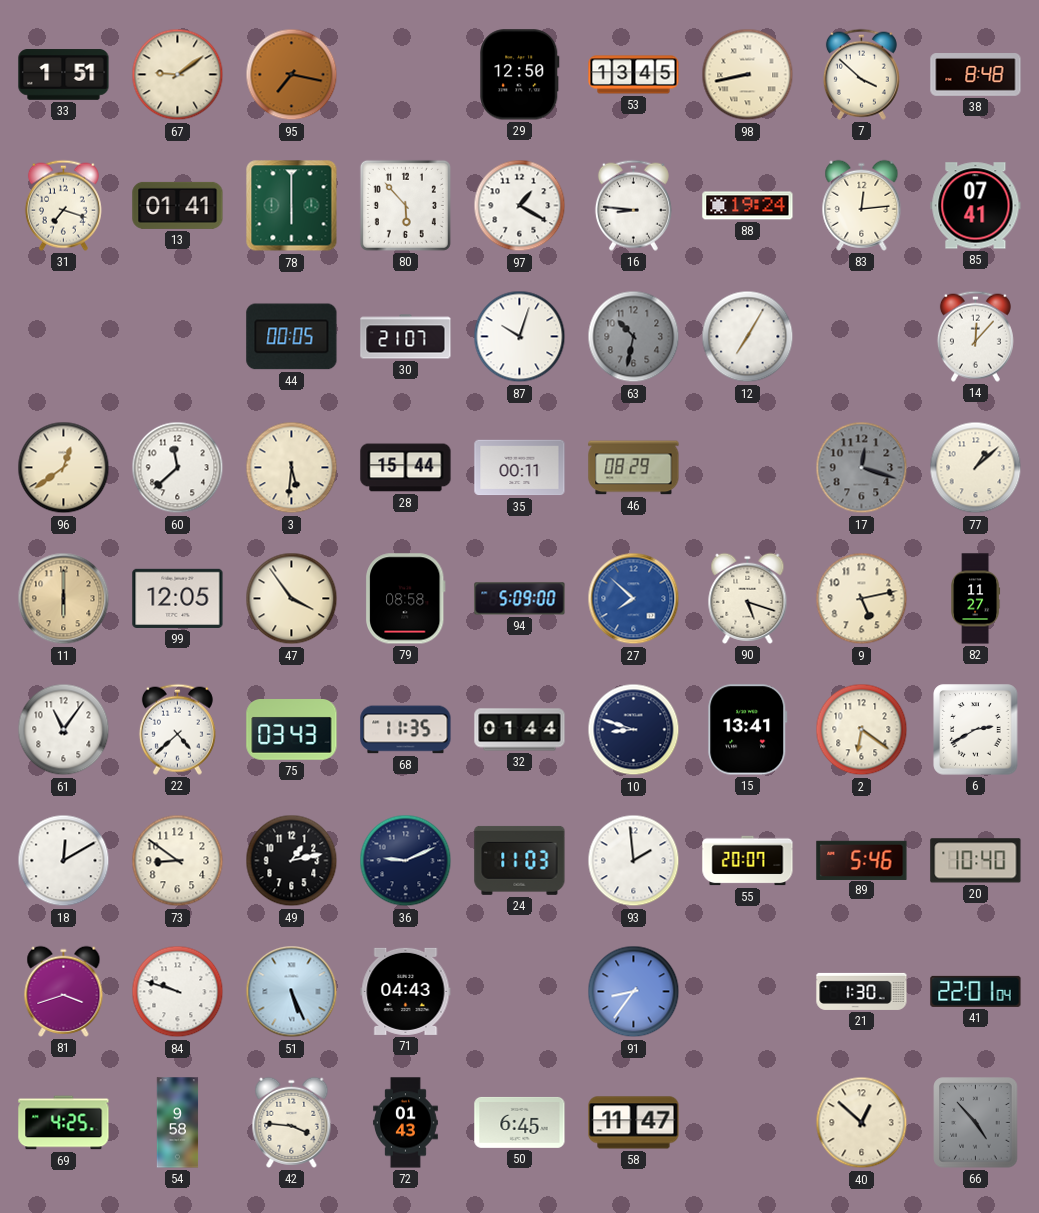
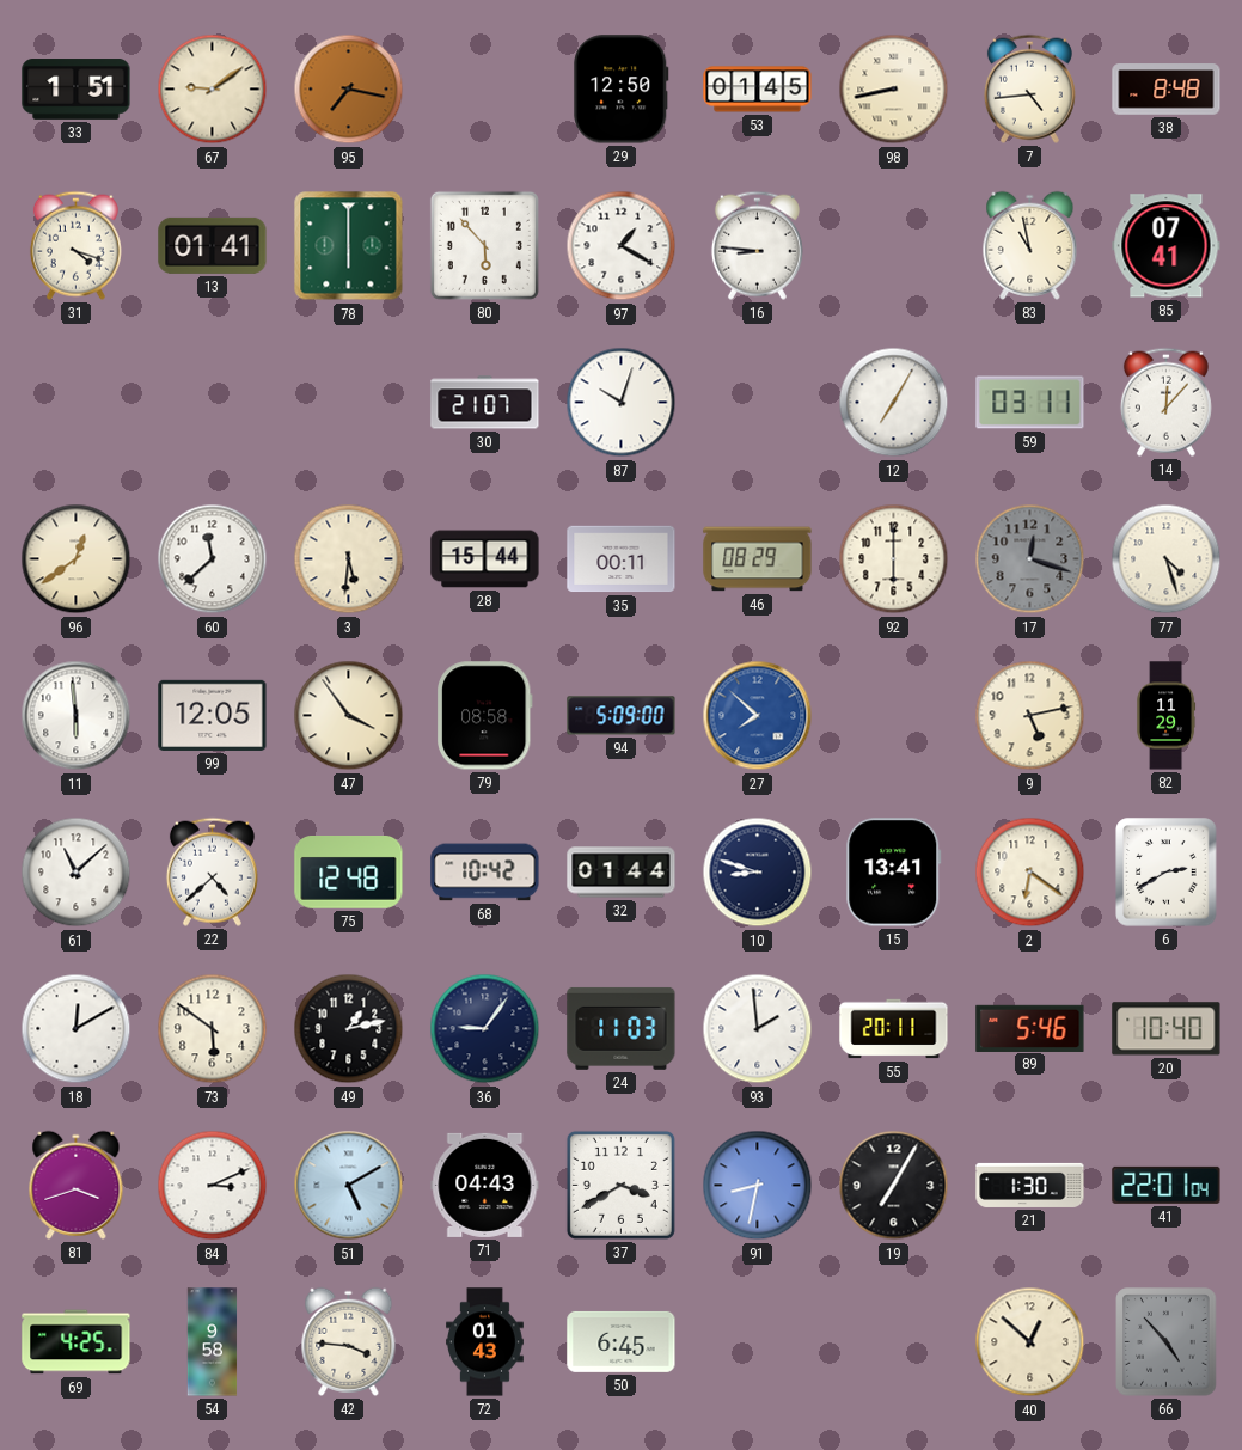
53: 13:45 -> 01:45
7: 3:52 -> 4:44
31: 7:18 -> 4:18
88: 19:24 -> none
83: 12:14 -> 10:58
44: 00:05 -> none
63: 10:32 -> none
59: none -> 03:11
92: none -> 6:00
77: 1:08 -> 4:27
11: 6:00 -> 5:59
11 dial: champagne -> white
90: 5:18 -> none
82: 11:27 -> 11:29
61: 11:06 -> 11:08
75: 03:43 -> 12:48
68: 11:35 -> 10:42
73: 8:51 -> 5:51
36: 9:11 -> 9:06
55: 20:07 -> 20:11
84: 9:48 -> 3:11
51: 5:26 -> 5:10
37: none -> 3:40
91: 8:36 -> 8:32
19: none -> 7:05
58: 11:47 -> none
